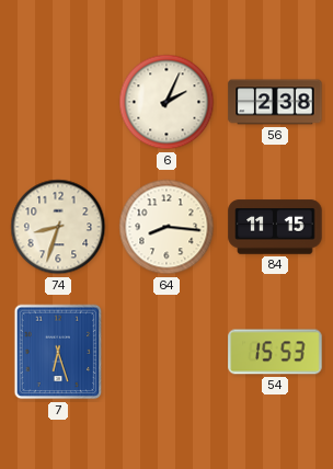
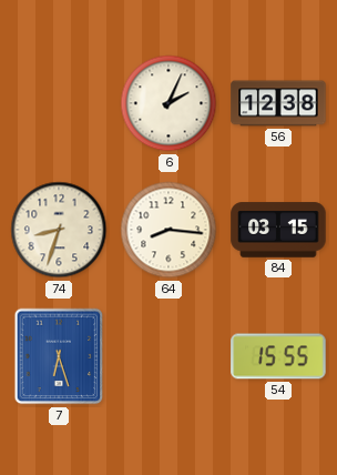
56: 2:38 -> 12:38
84: 11:15 -> 03:15
54: 15:53 -> 15:55
